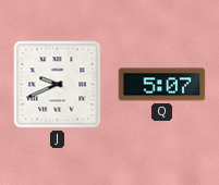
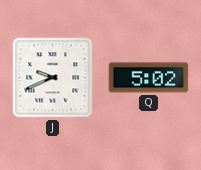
Q: 5:07 -> 5:02
